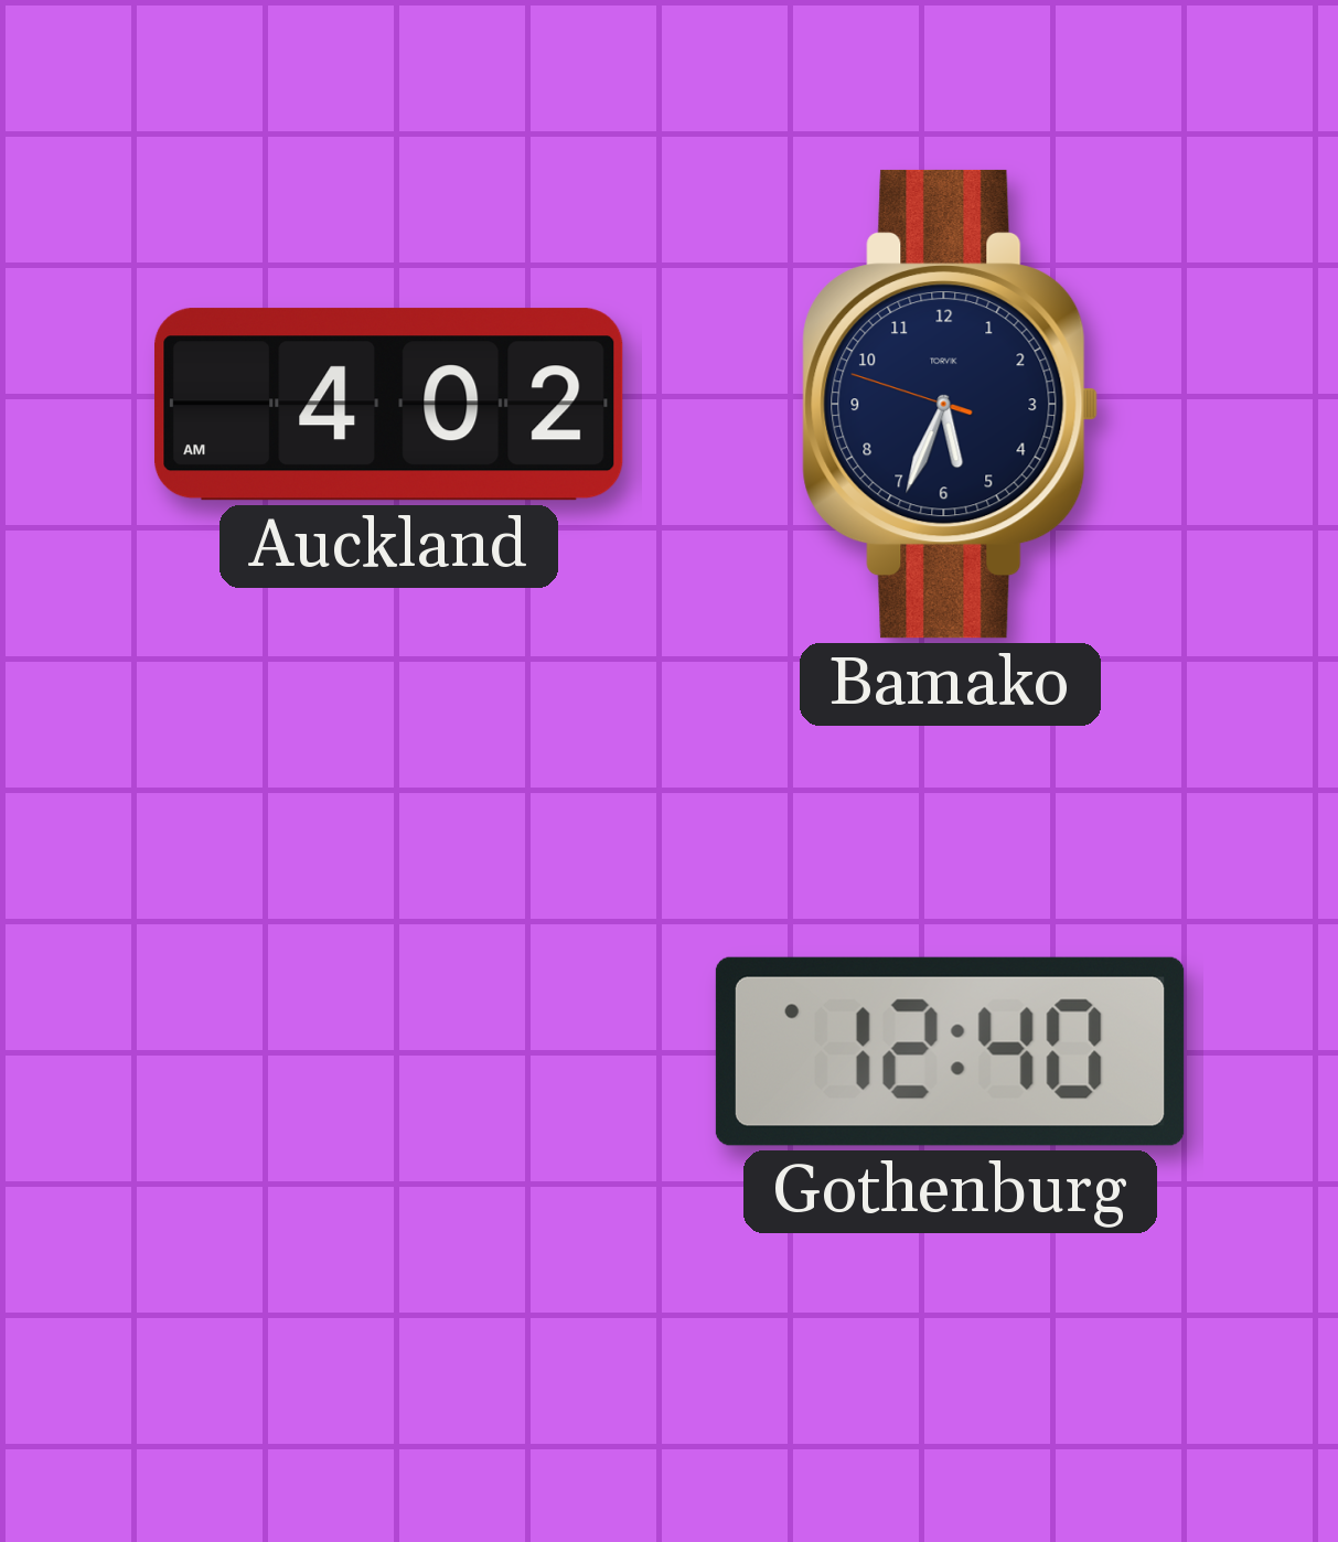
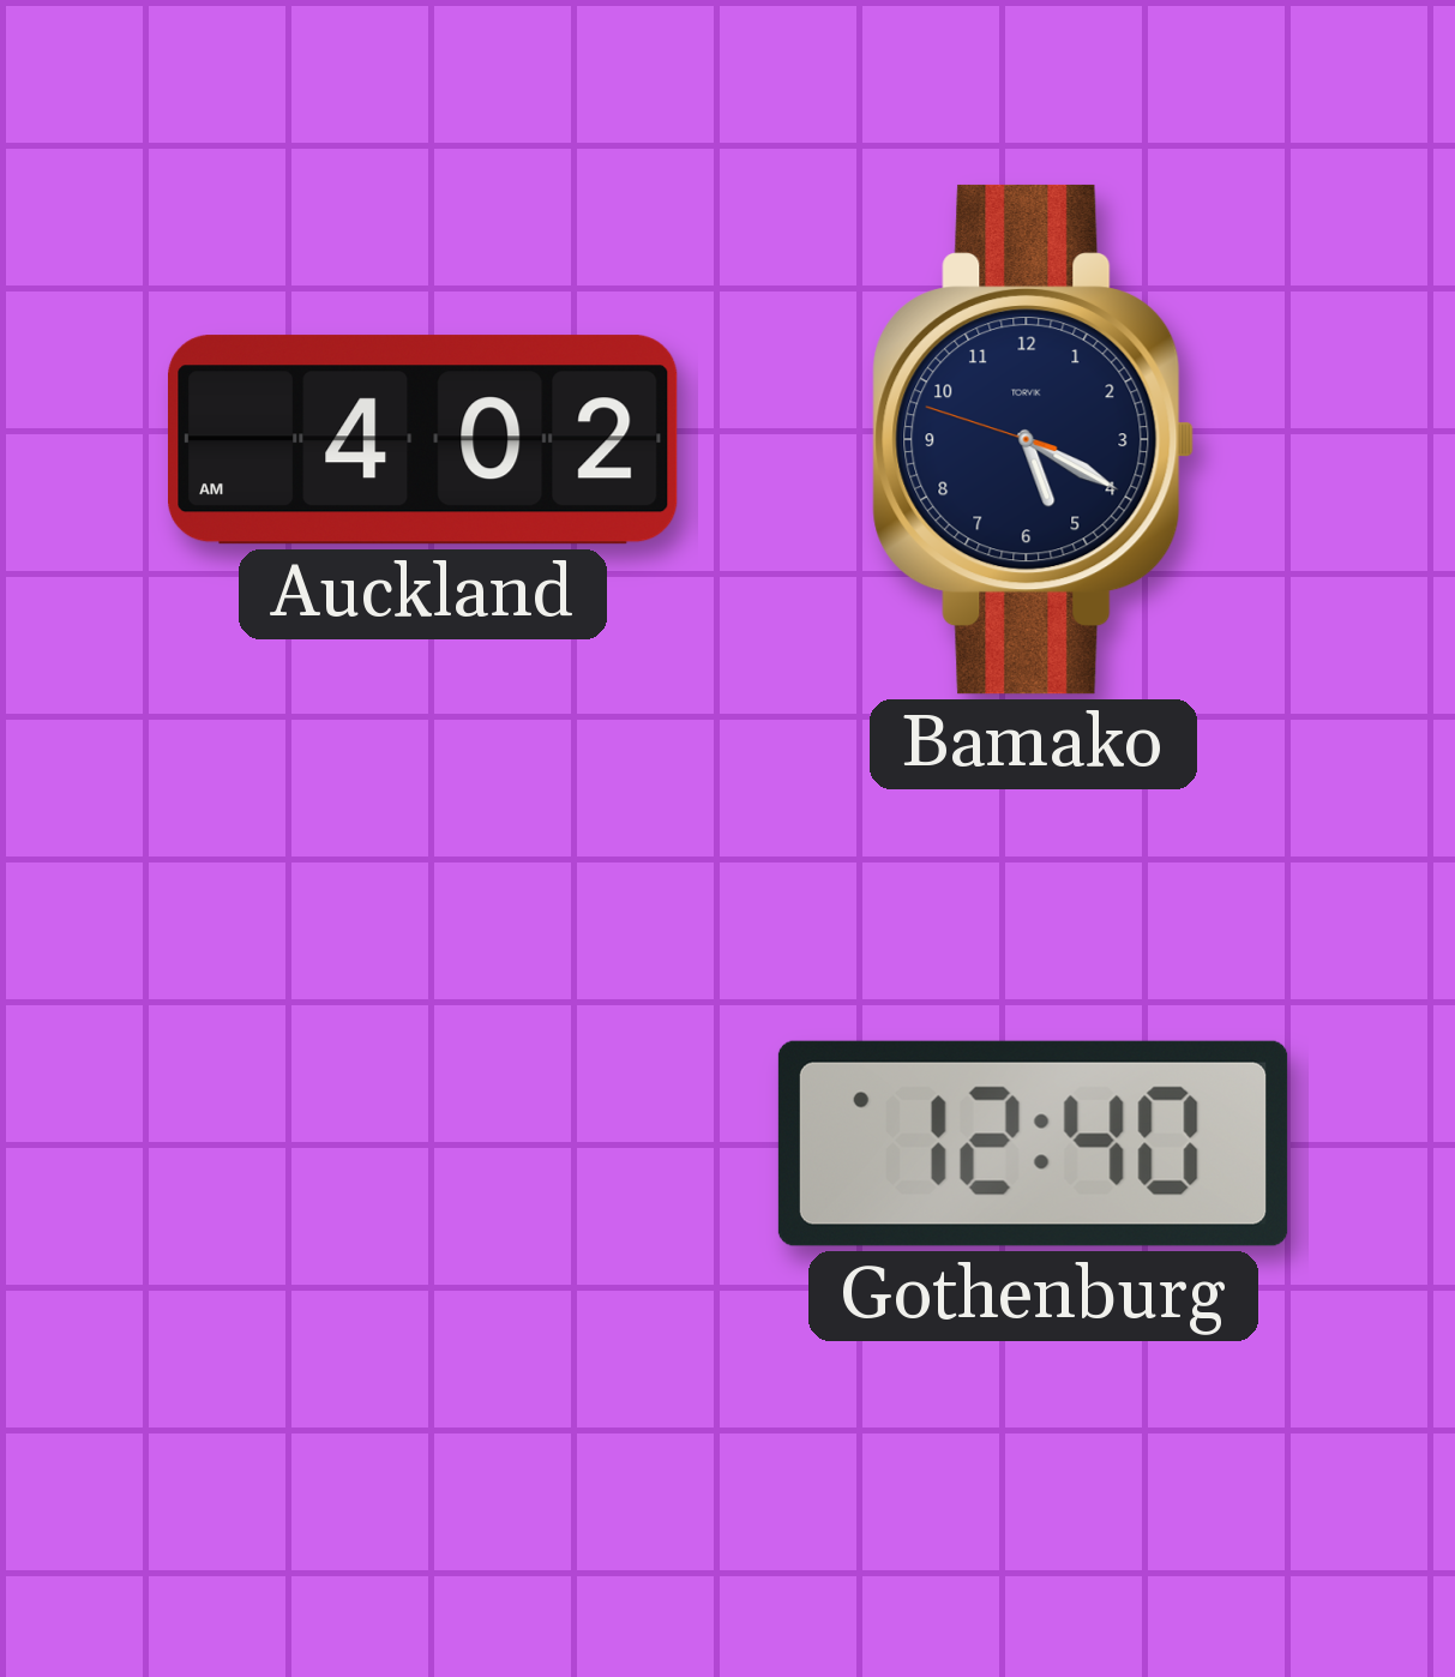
Bamako: 5:33 -> 5:19
